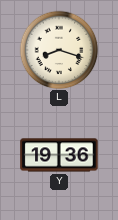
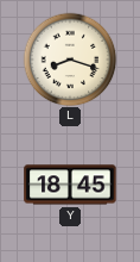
Y: 19:36 -> 18:45
